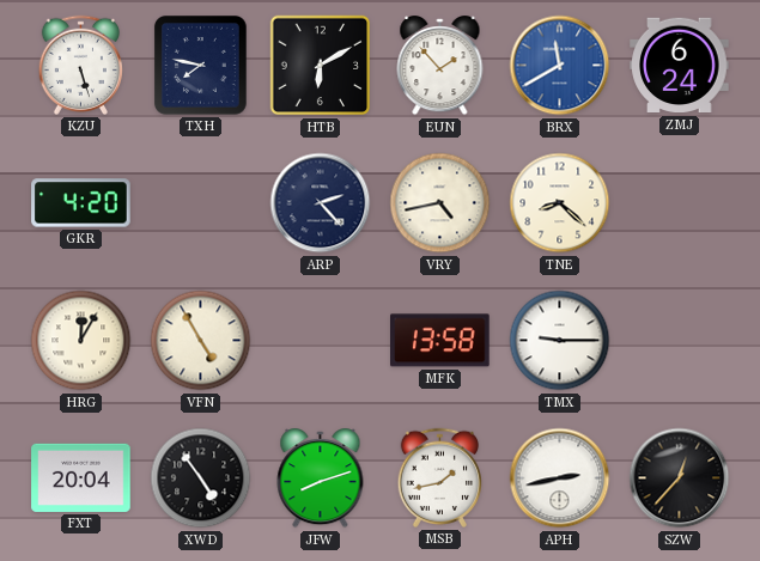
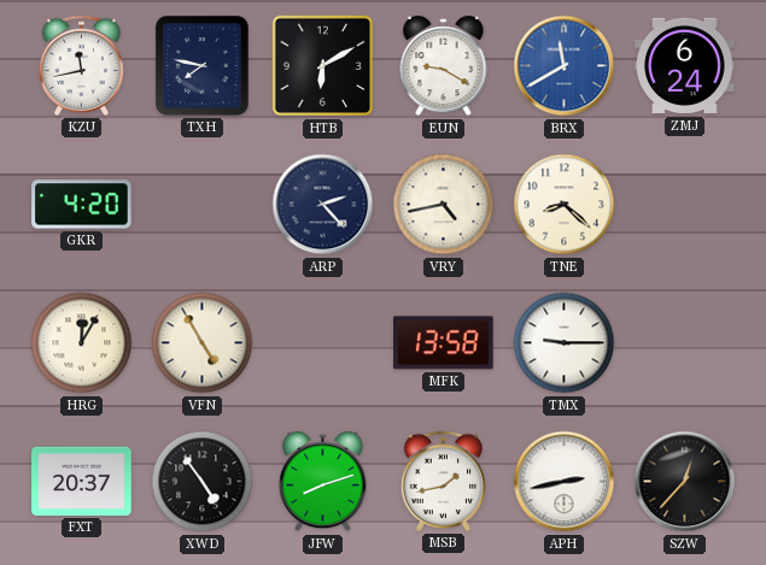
KZU: 5:27 -> 11:43
EUN: 1:53 -> 9:20
FXT: 20:04 -> 20:37
